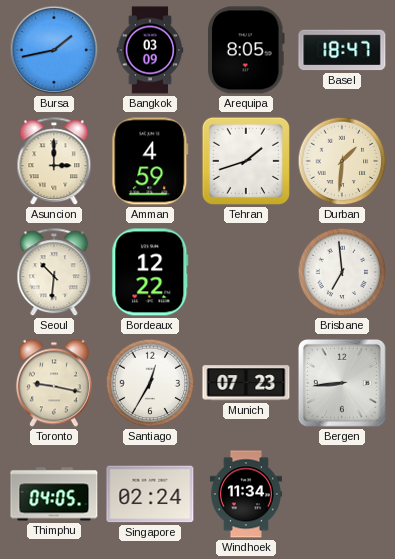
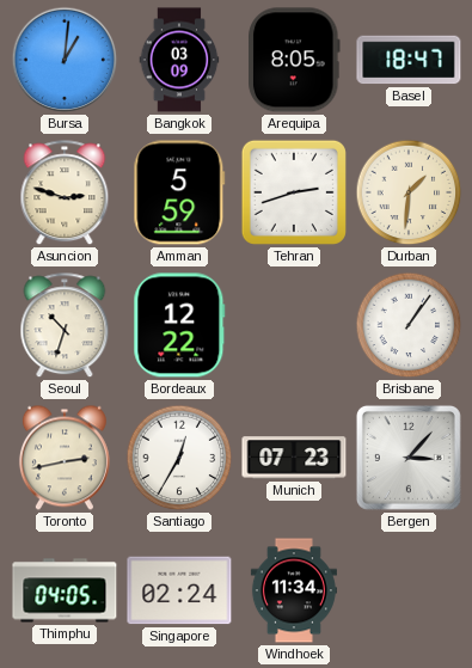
Bursa: 1:43 -> 1:01
Asuncion: 3:00 -> 2:48
Amman: 4:59 -> 5:59
Tehran: 1:42 -> 2:42
Seoul: 10:31 -> 10:33
Brisbane: 6:59 -> 1:06
Toronto: 9:17 -> 2:43
Bergen: 8:44 -> 3:07
